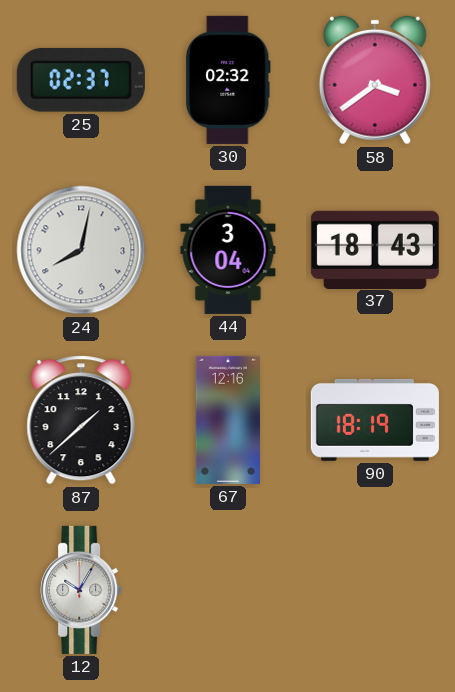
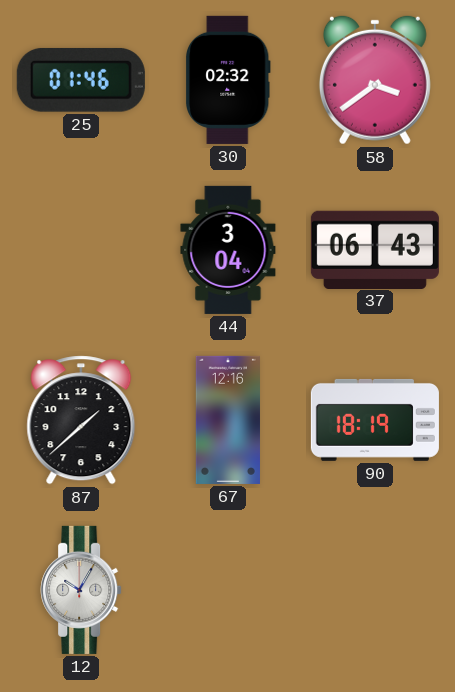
25: 02:37 -> 01:46
24: 8:02 -> none
37: 18:43 -> 06:43
